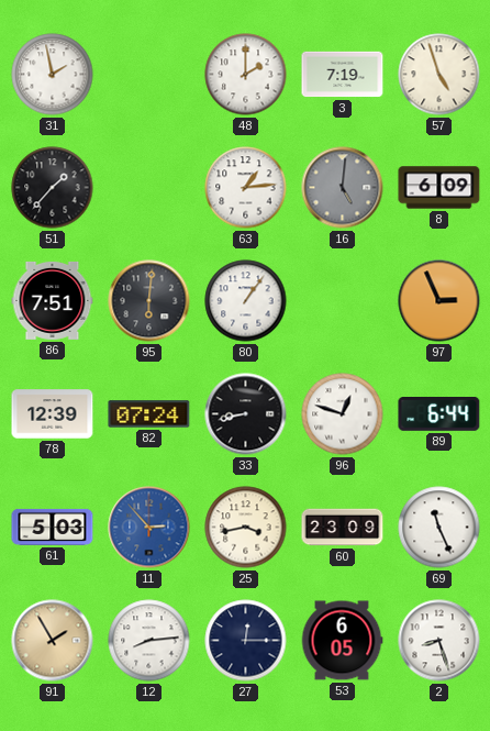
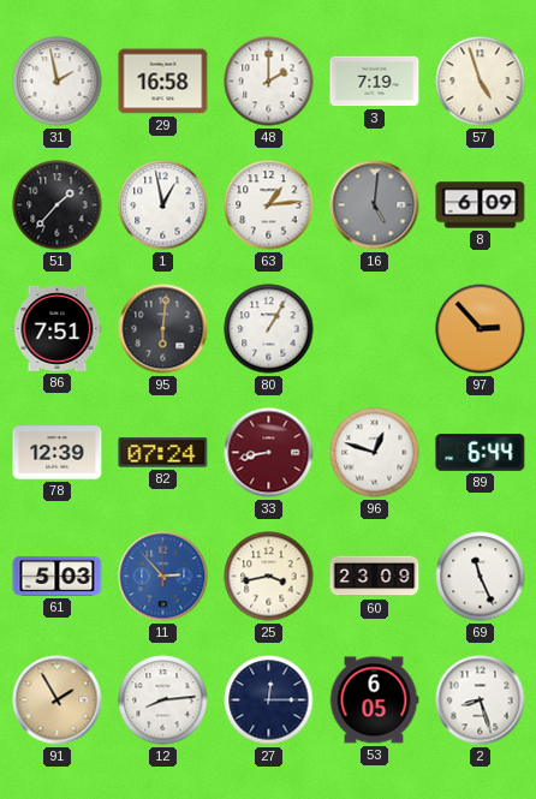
29: none -> 16:58
1: none -> 12:58
80: 1:06 -> 1:05
97: 2:56 -> 2:53
33 dial: black -> burgundy
